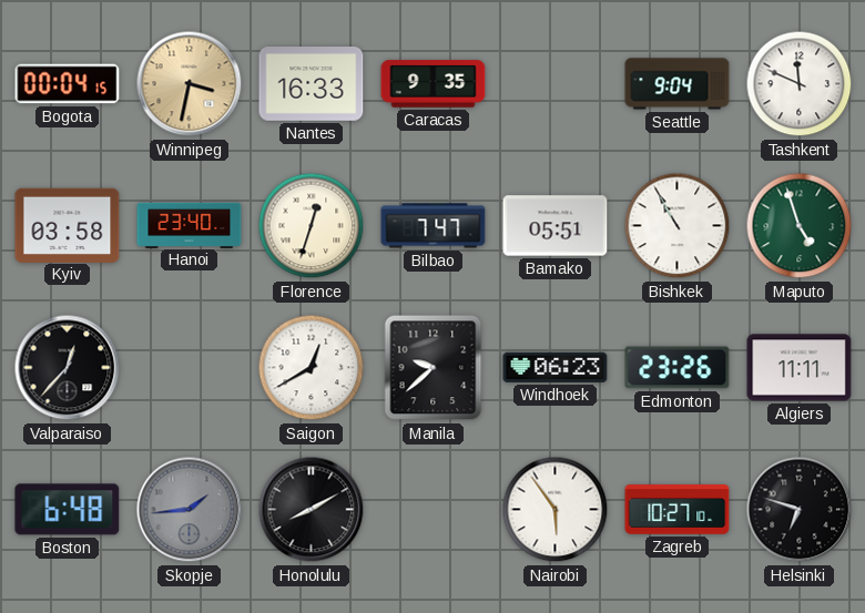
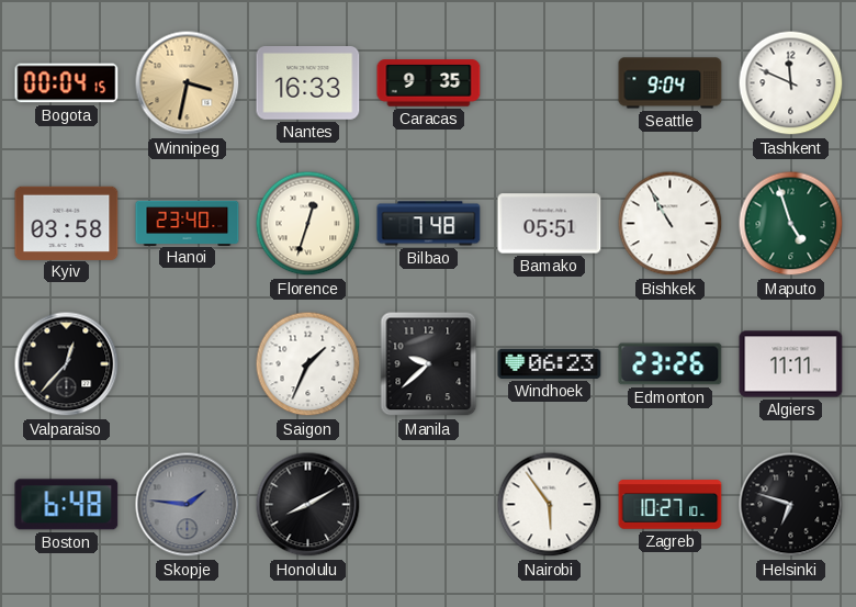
Bilbao: 7:47 -> 7:48
Saigon: 12:40 -> 1:34
Skopje: 1:44 -> 1:46
